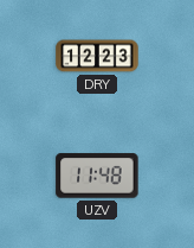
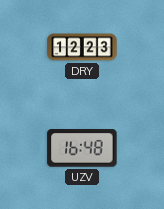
UZV: 11:48 -> 16:48
